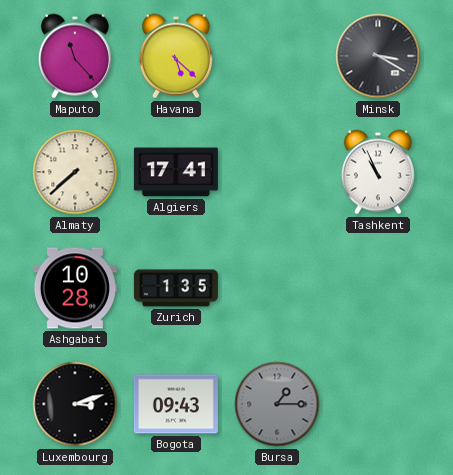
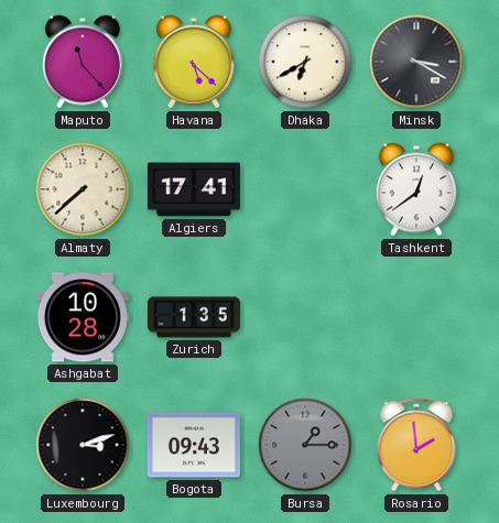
Dhaka: none -> 6:40
Tashkent: 10:56 -> 12:39
Rosario: none -> 1:59
